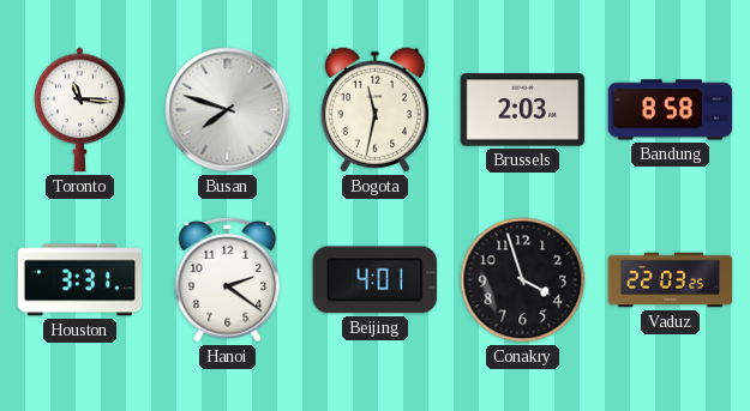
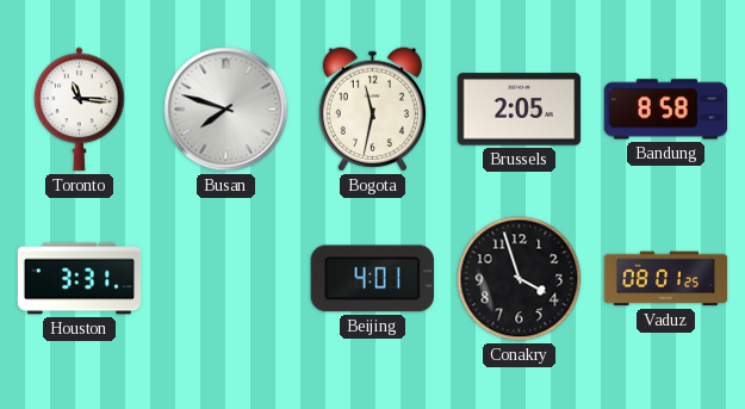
Brussels: 2:03 -> 2:05
Hanoi: 2:21 -> none
Vaduz: 22:03 -> 08:01
